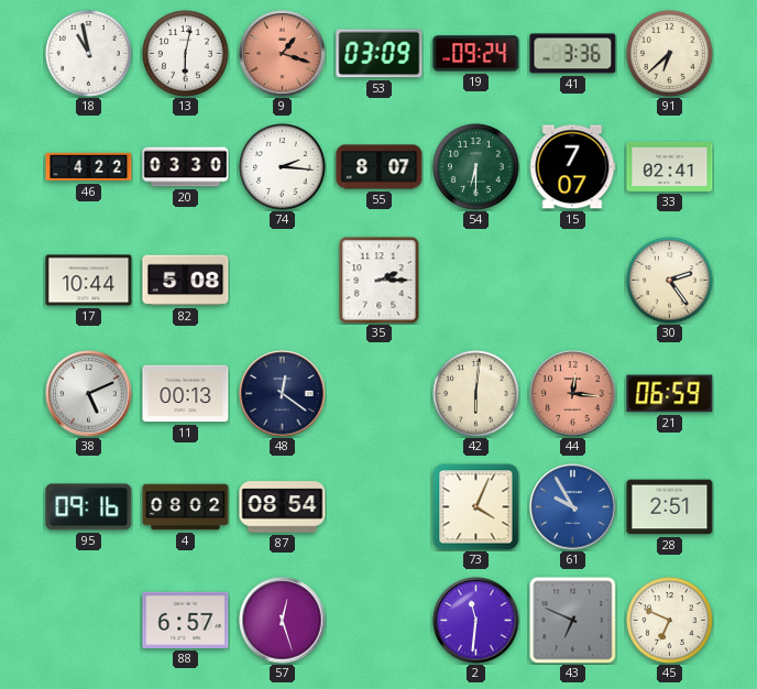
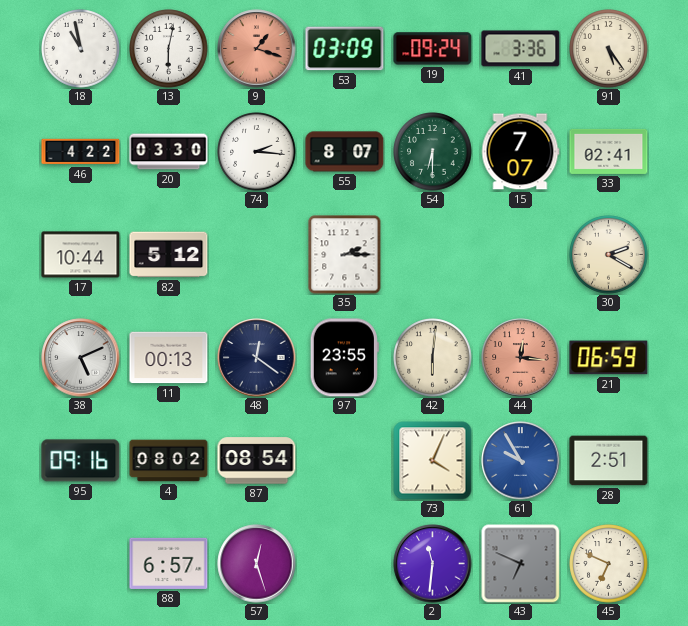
91: 6:38 -> 5:24
82: 5:08 -> 5:12
30: 2:24 -> 2:20
97: none -> 23:55
